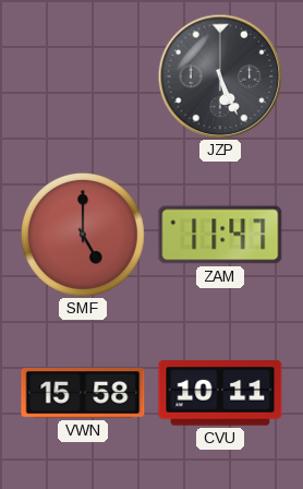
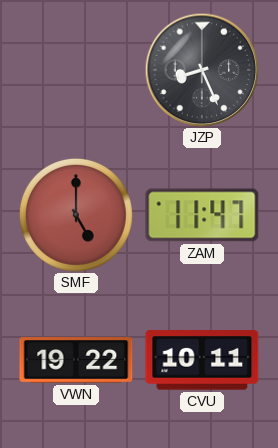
JZP: 5:26 -> 8:26
VWN: 15:58 -> 19:22
